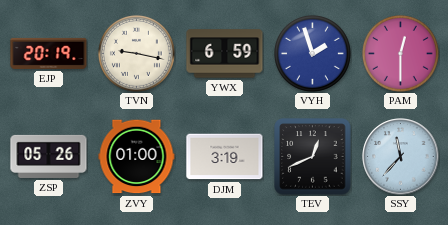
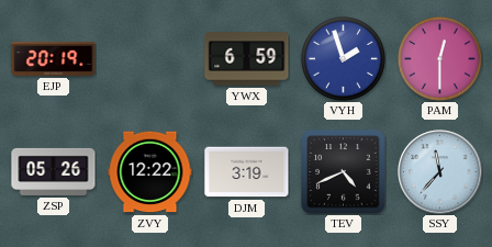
TVN: 9:17 -> none
ZVY: 01:00 -> 12:22
TEV: 12:41 -> 4:41
